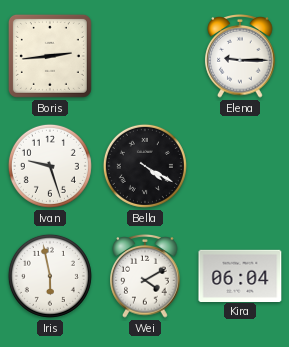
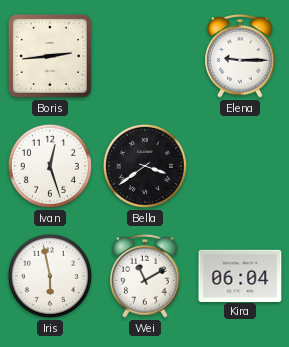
Ivan: 9:27 -> 12:27
Bella: 4:20 -> 3:39
Wei: 4:10 -> 11:10
